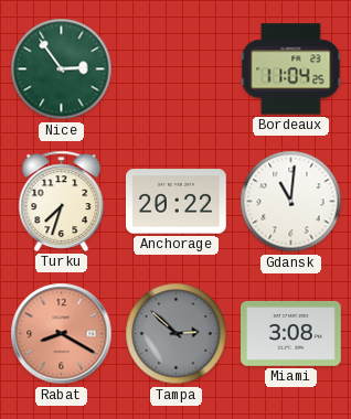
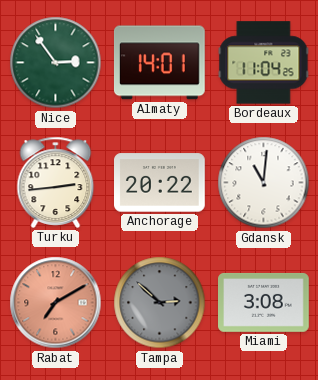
Almaty: none -> 14:01
Turku: 7:33 -> 2:44
Rabat: 8:20 -> 7:10
